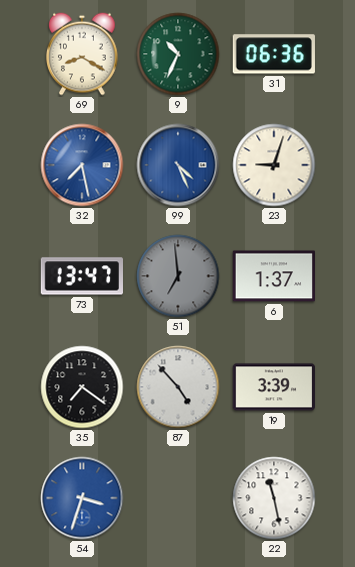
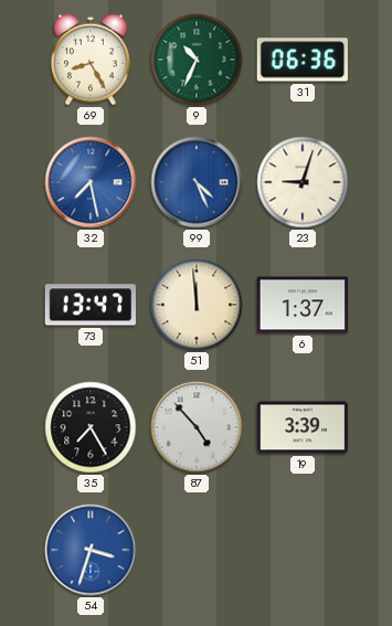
69: 8:20 -> 8:25
51: 6:59 -> 11:59
51 dial: grey -> cream
35: 7:21 -> 7:25
22: 11:28 -> none
